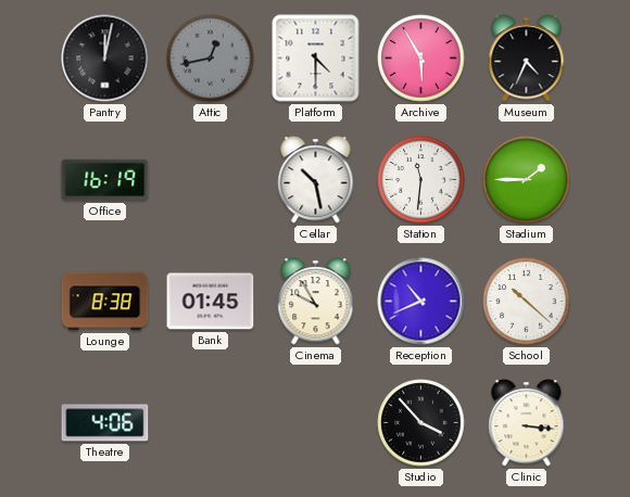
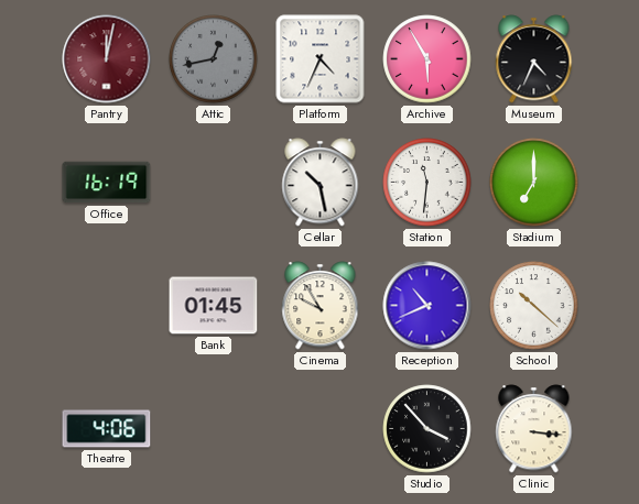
Pantry dial: black -> burgundy
Platform: 4:30 -> 4:34
Stadium: 1:45 -> 7:00
Lounge: 8:38 -> none
